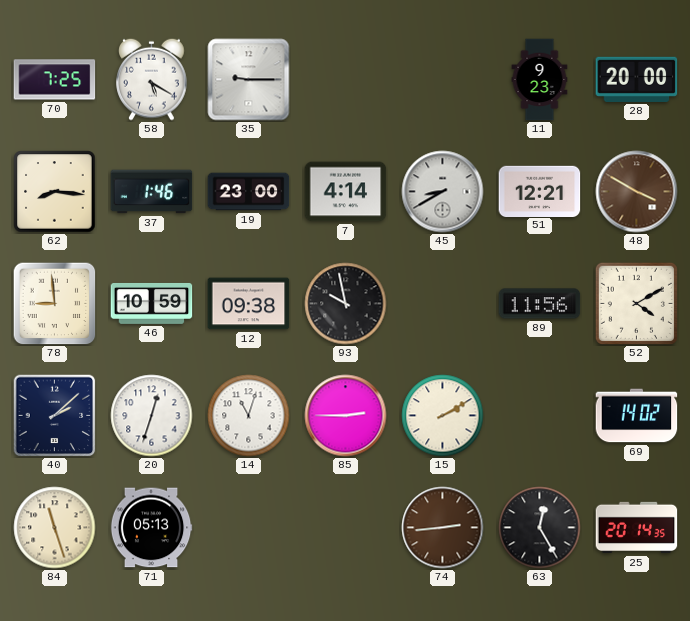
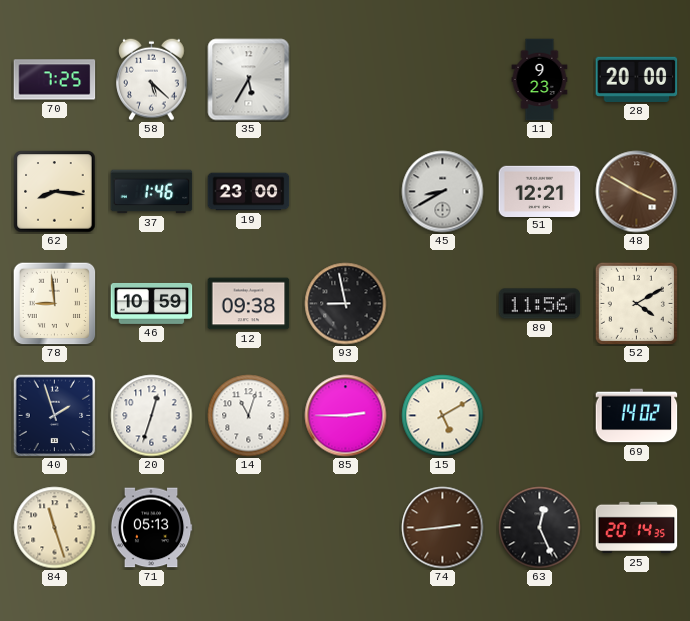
58: 5:20 -> 5:22
35: 9:15 -> 5:35
7: 4:14 -> none
93: 9:58 -> 8:58
40: 2:08 -> 1:57
15: 2:10 -> 5:10
63: 12:25 -> 12:26
